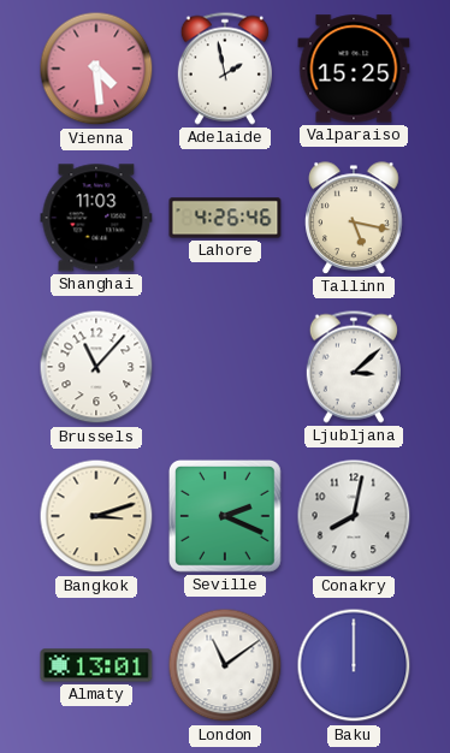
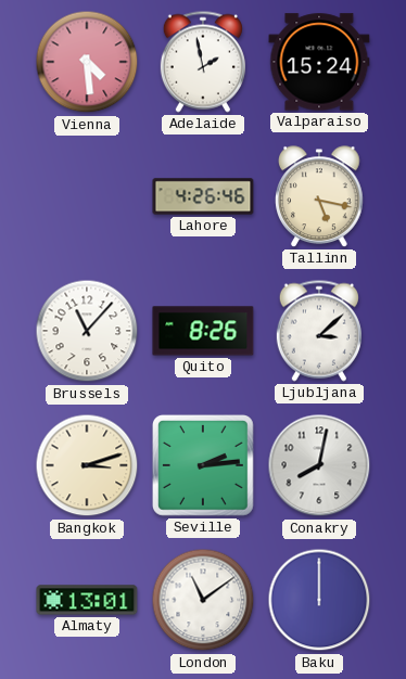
Valparaiso: 15:25 -> 15:24
Shanghai: 11:03 -> none
Quito: none -> 8:26
Seville: 2:19 -> 2:14
